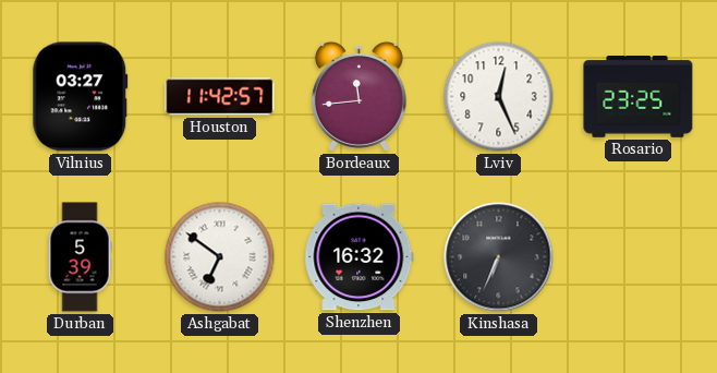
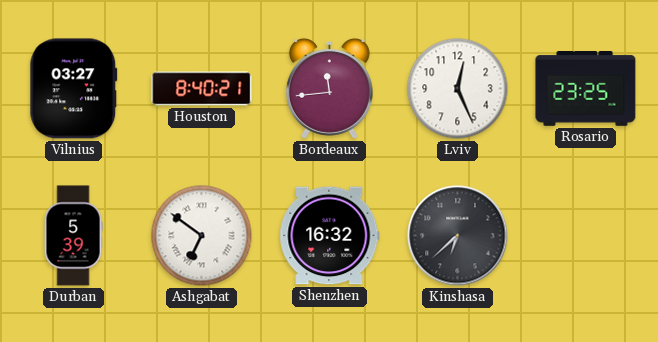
Houston: 11:42 -> 8:40
Kinshasa: 6:34 -> 6:38
